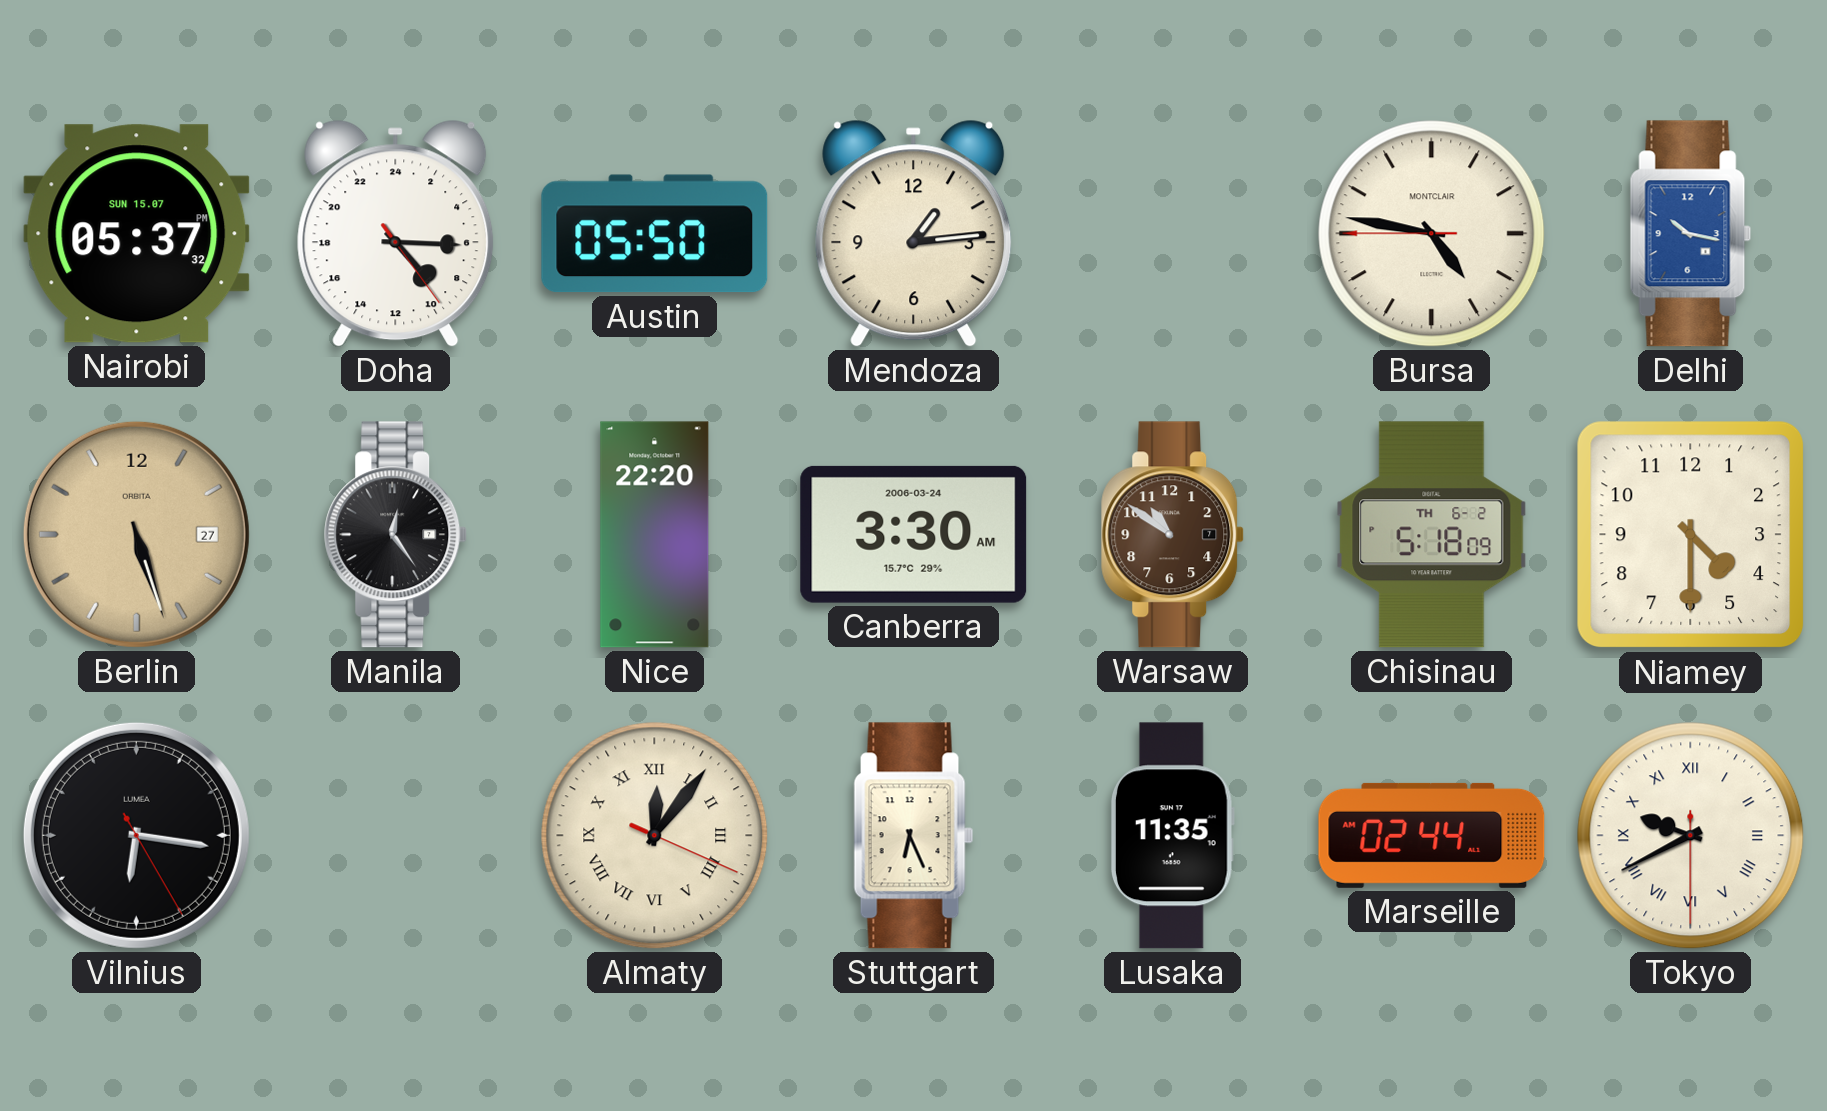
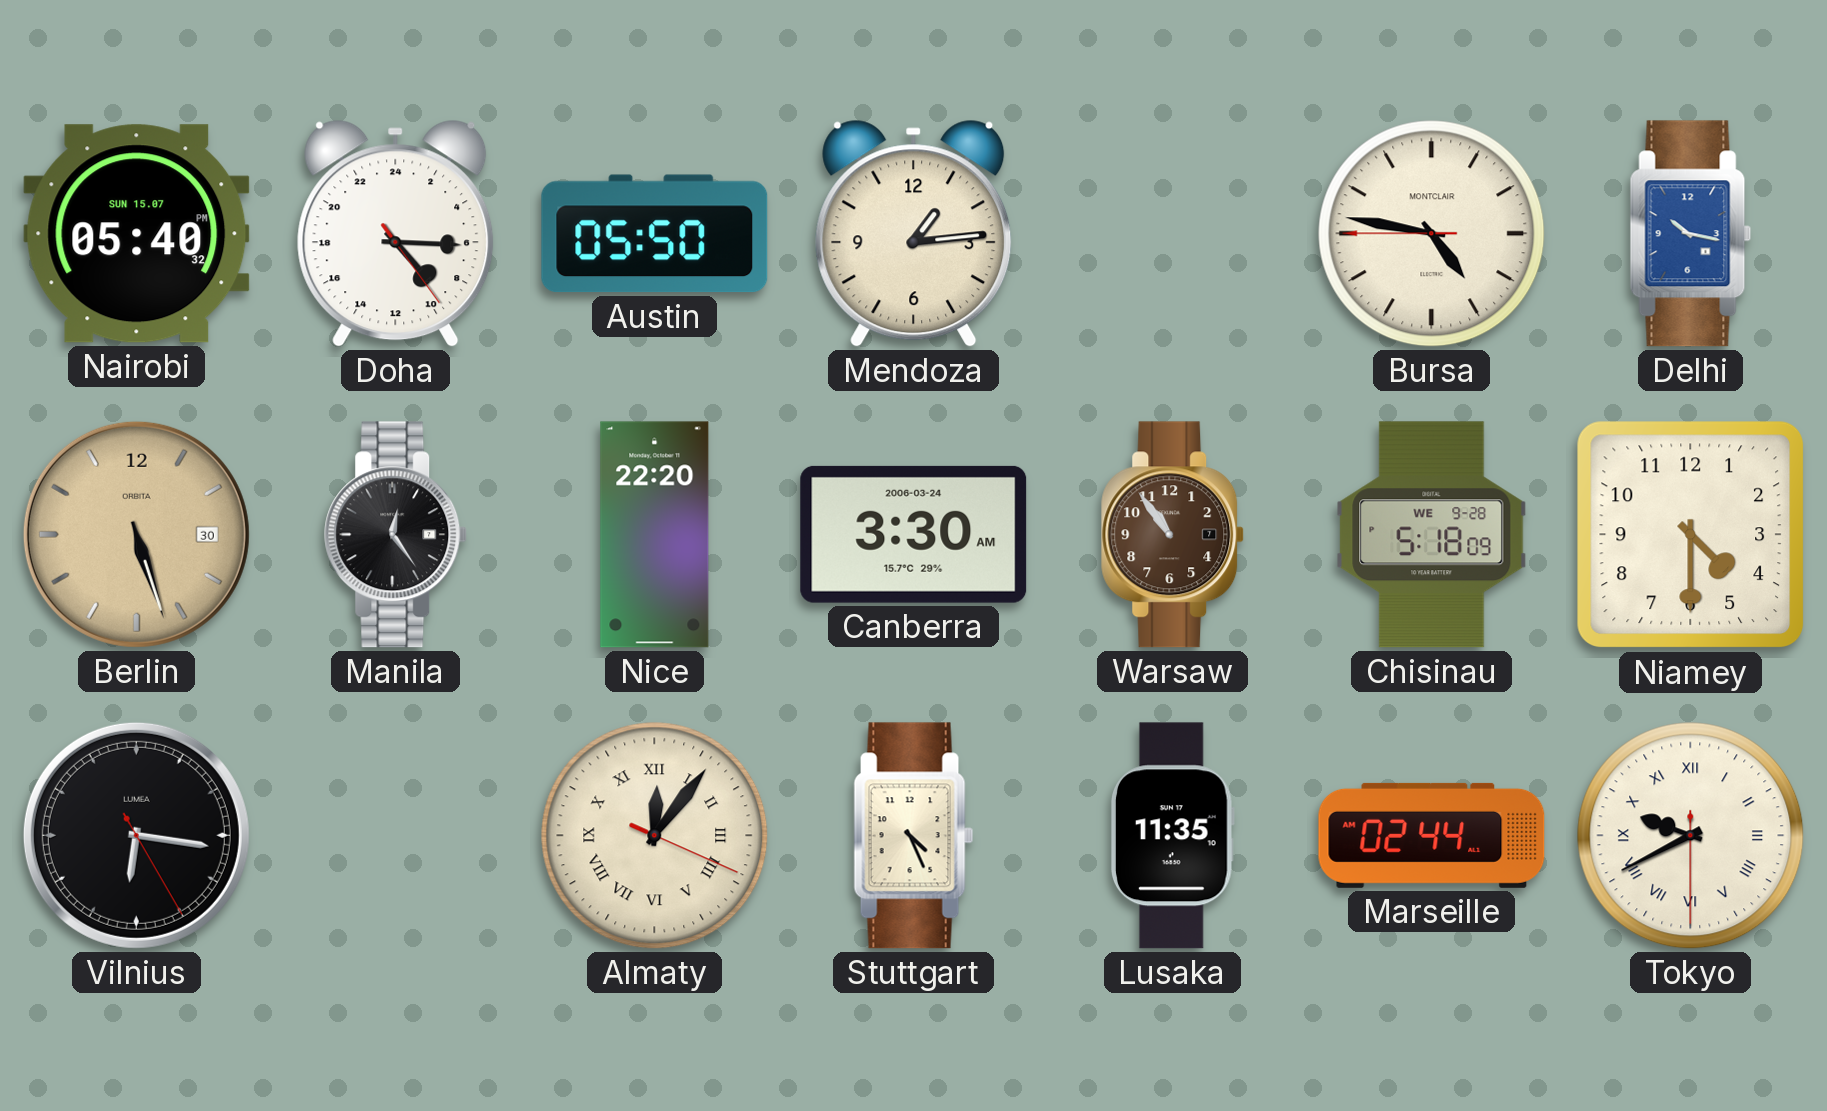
Nairobi: 05:37 -> 05:40
Berlin date: 27 -> 30
Warsaw: 10:51 -> 10:54
Chisinau date: TH 6-2 -> WE 9-28
Stuttgart: 6:26 -> 4:26
